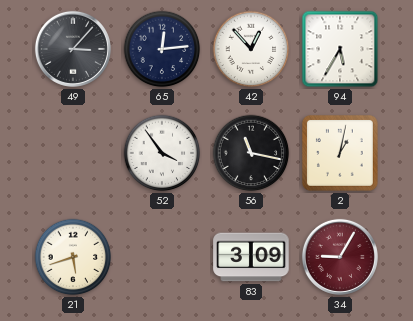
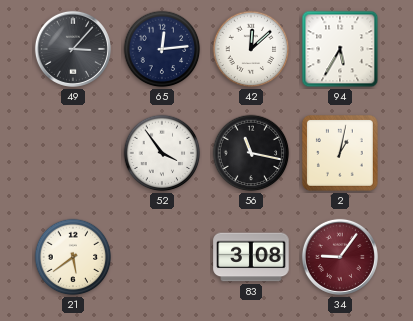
42: 12:53 -> 12:08
21: 5:42 -> 5:39
83: 3:09 -> 3:08
34: 9:05 -> 9:06
